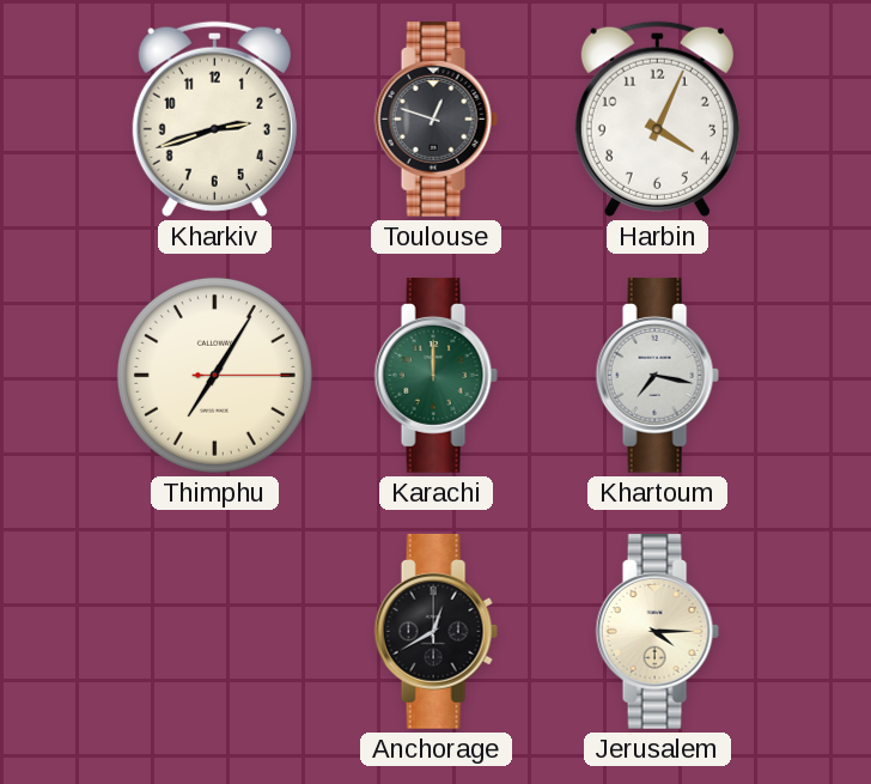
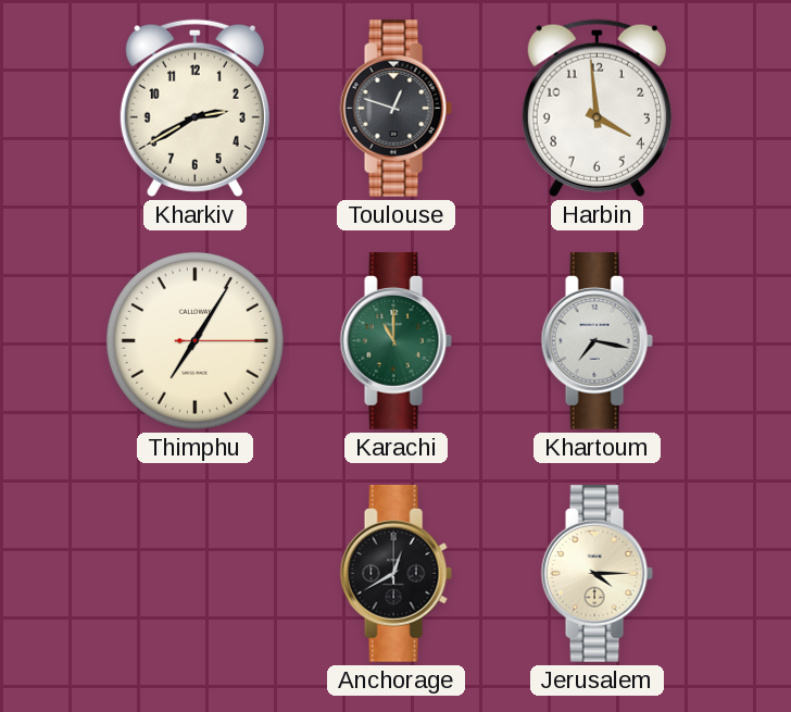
Kharkiv: 2:42 -> 2:40
Harbin: 4:04 -> 3:59
Karachi: 12:00 -> 11:00
